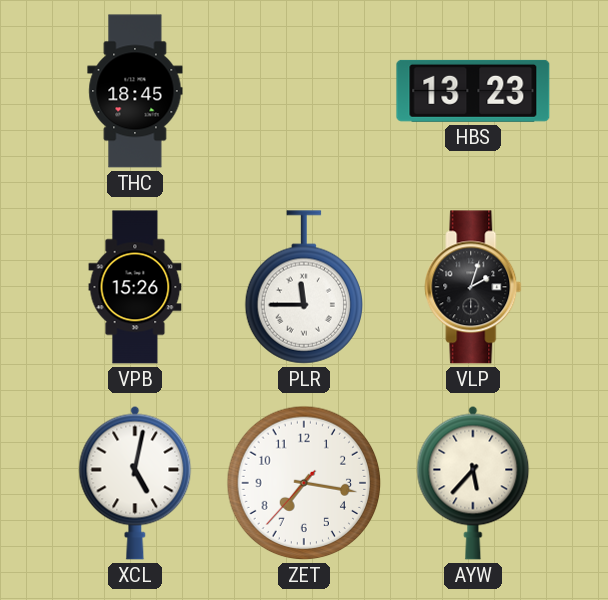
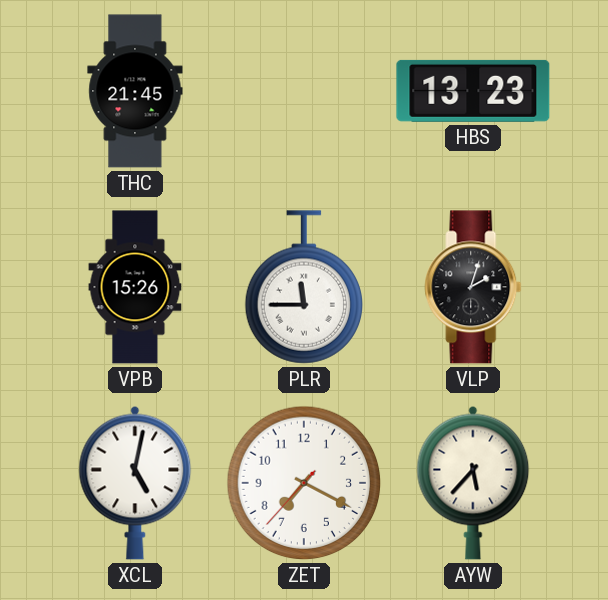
THC: 18:45 -> 21:45
ZET: 7:16 -> 7:19
